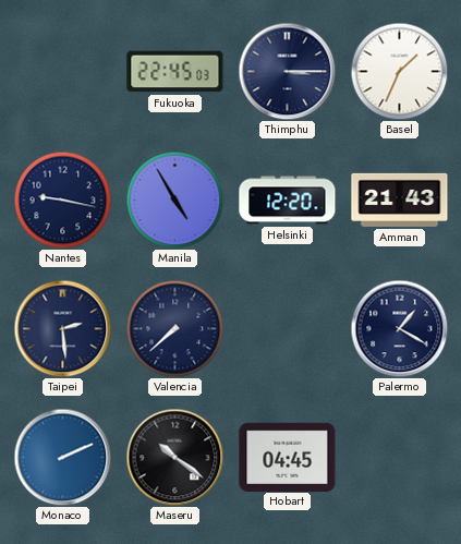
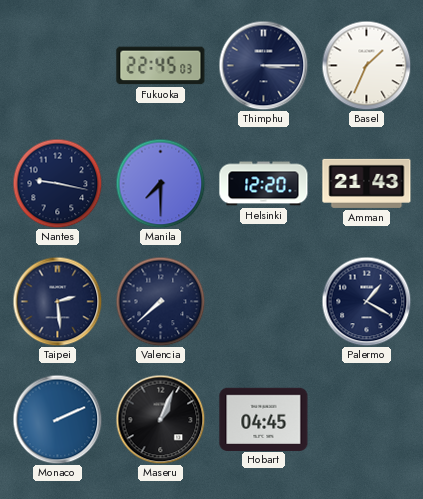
Manila: 4:55 -> 7:30
Maseru: 10:21 -> 1:04
